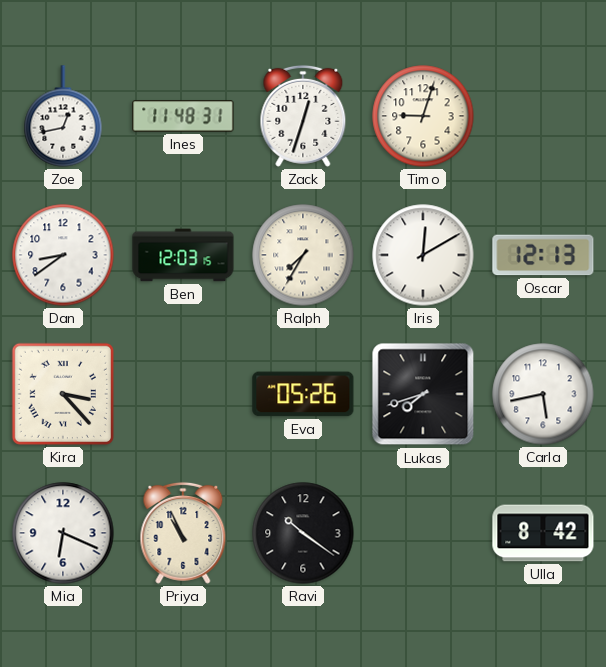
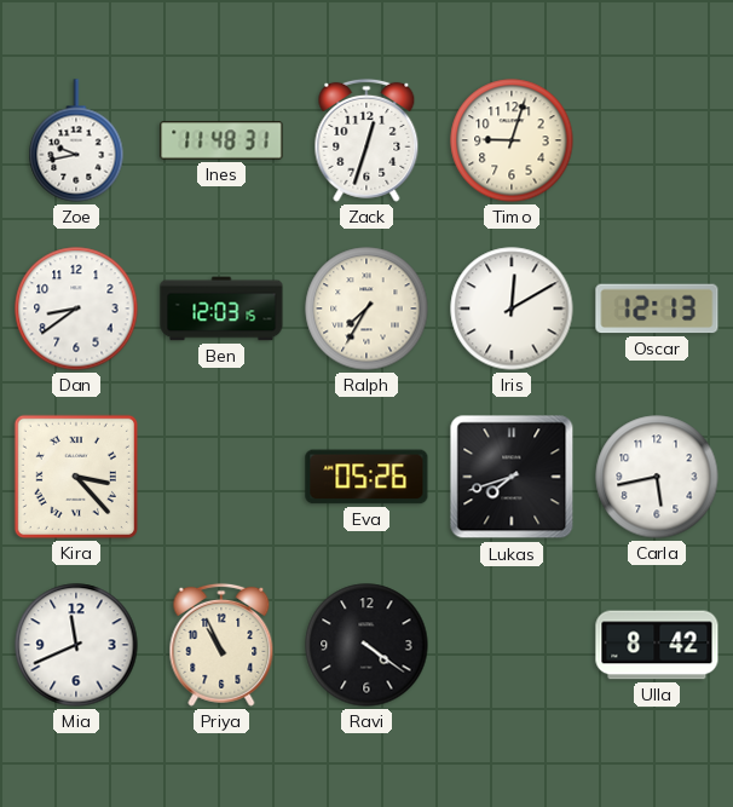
Zoe: 12:43 -> 9:43
Mia: 6:19 -> 11:41
Ravi: 10:21 -> 4:21
